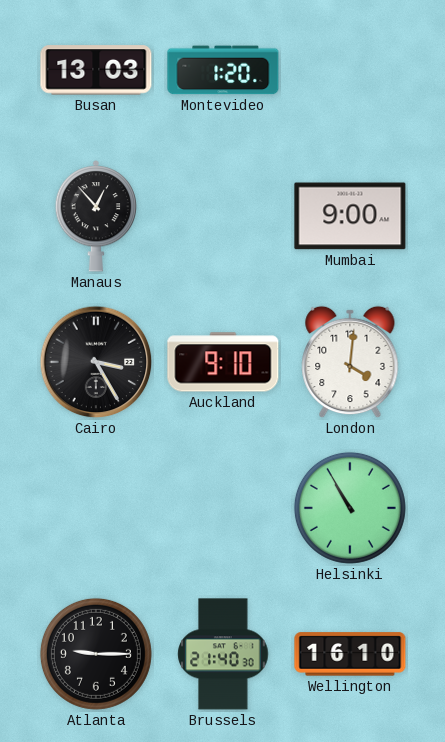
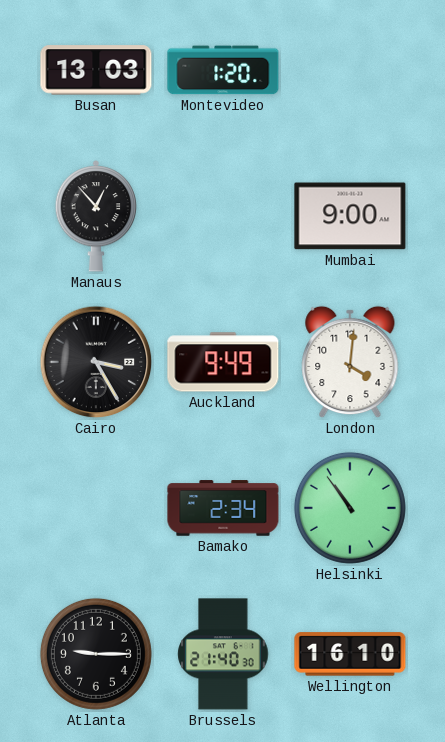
Auckland: 9:10 -> 9:49
Bamako: none -> 2:34
Helsinki: 10:55 -> 10:54
